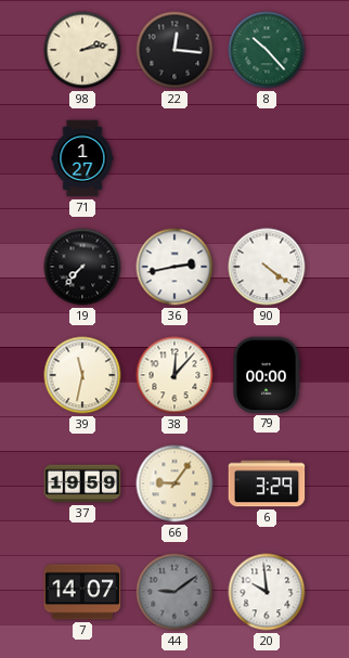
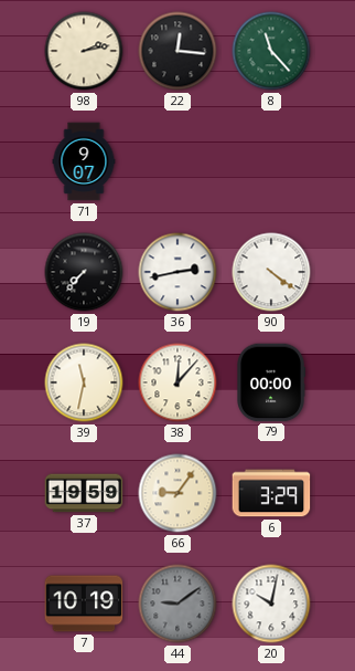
8: 10:23 -> 11:23
71: 1:27 -> 9:07
7: 14:07 -> 10:19
20: 9:59 -> 10:02
